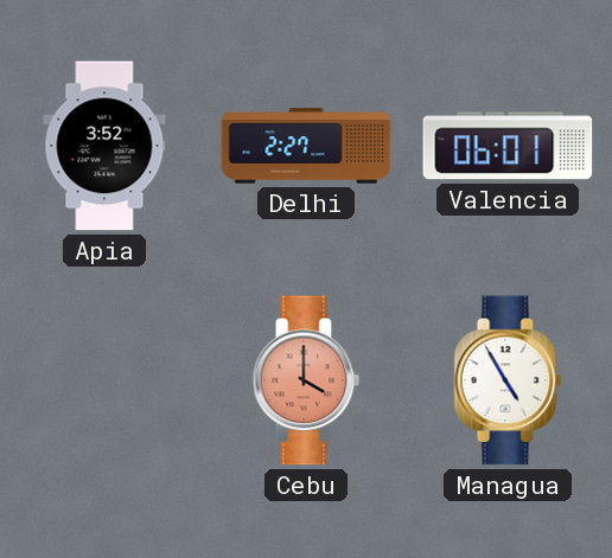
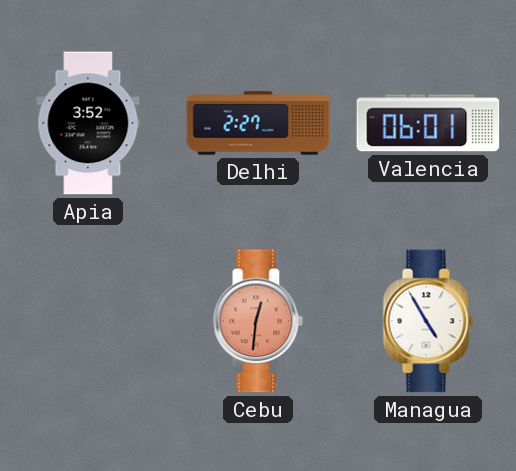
Cebu: 4:00 -> 12:31
